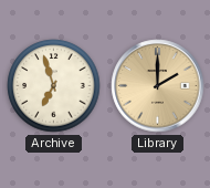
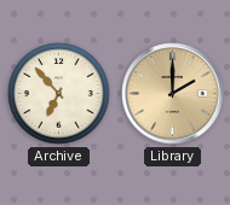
Archive: 6:57 -> 6:53
